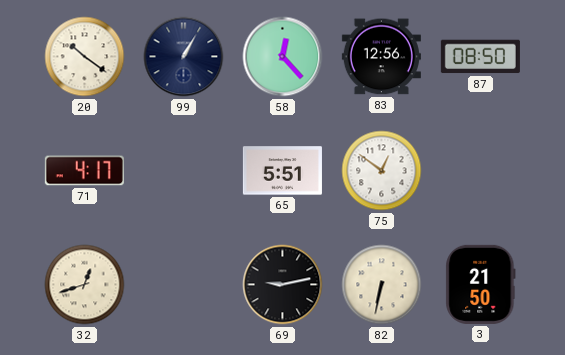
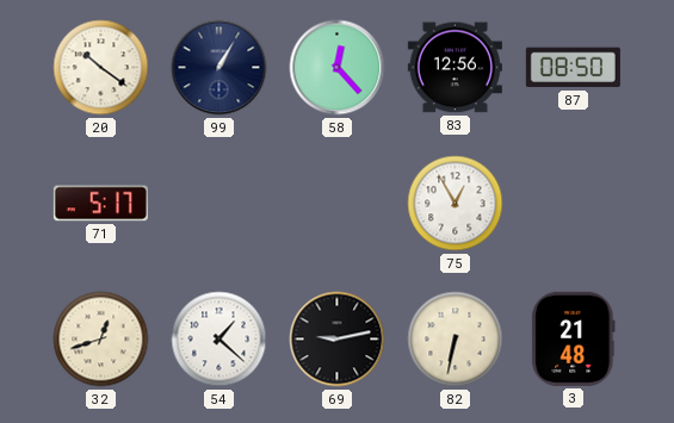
71: 4:17 -> 5:17
65: 5:51 -> none
75: 12:51 -> 12:55
54: none -> 1:22
3: 21:50 -> 21:48
